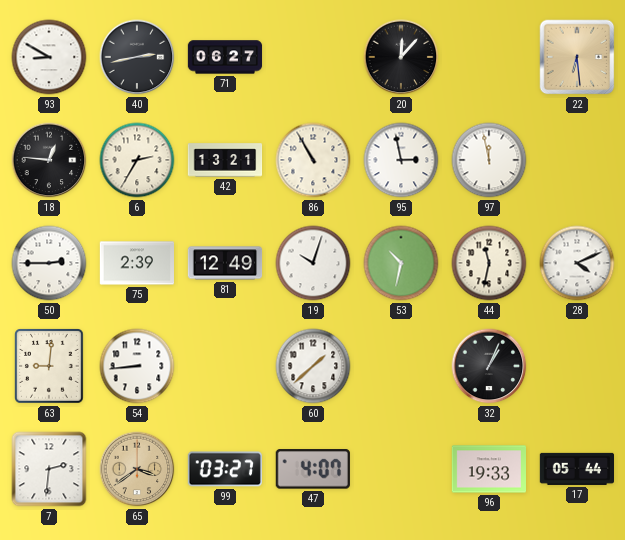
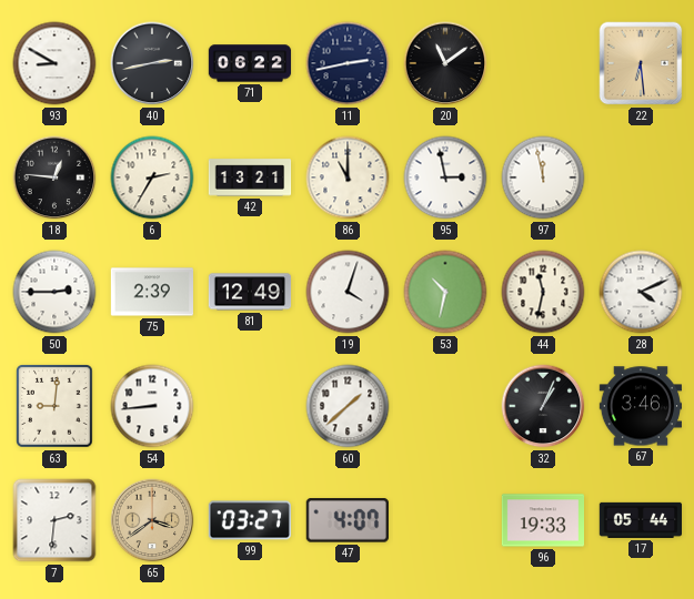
71: 06:27 -> 06:22
11: none -> 2:43
20: 12:07 -> 11:09
86: 10:55 -> 11:00
19: 10:03 -> 4:03
67: none -> 3:46
